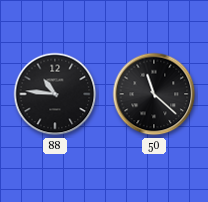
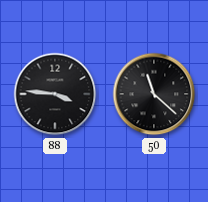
88: 10:46 -> 3:46
